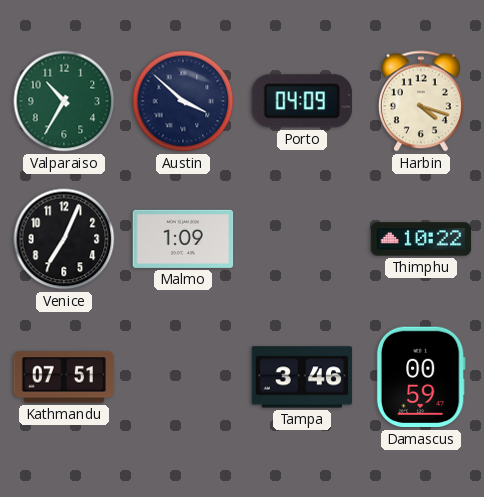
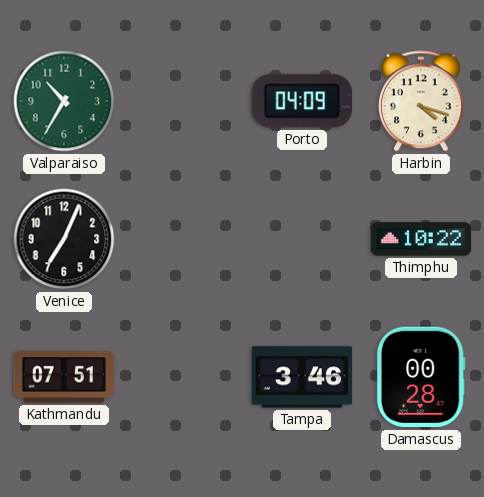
Austin: 3:52 -> none
Malmo: 1:09 -> none
Damascus: 00:59 -> 00:28
